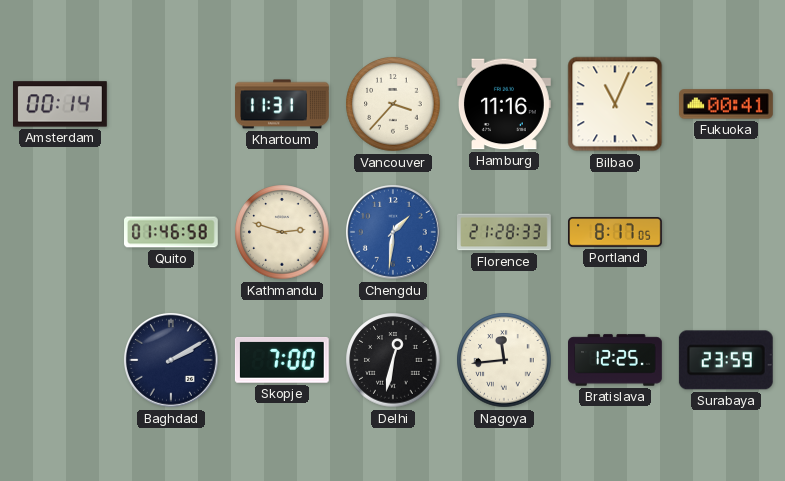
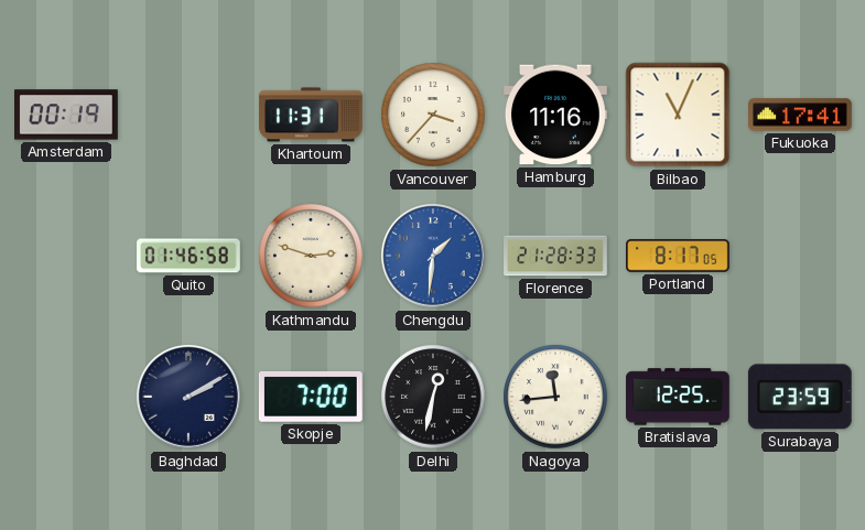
Amsterdam: 00:14 -> 00:19
Fukuoka: 00:41 -> 17:41
